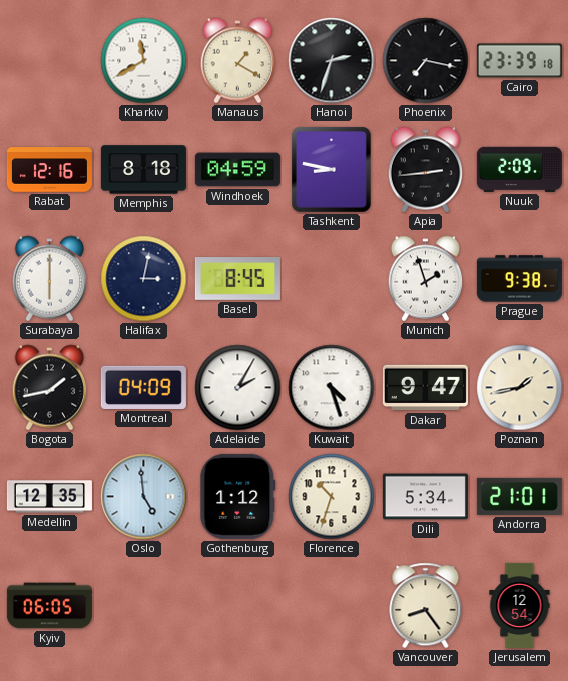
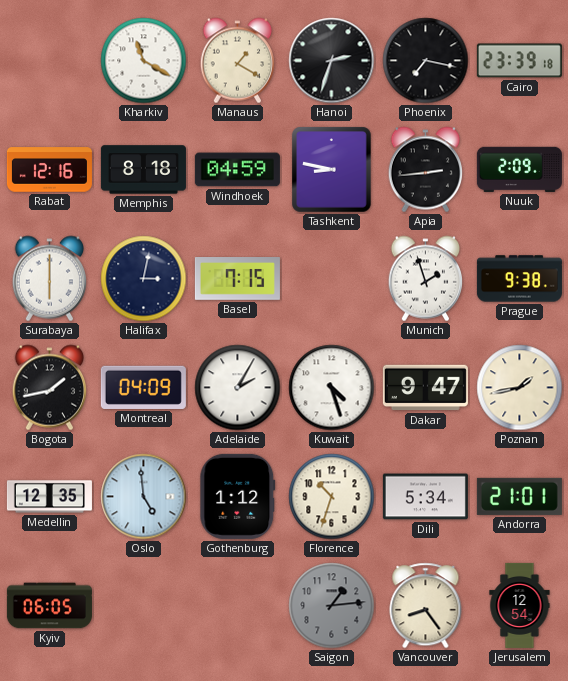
Kharkiv: 11:40 -> 11:20
Basel: 8:45 -> 7:15
Saigon: none -> 1:14
